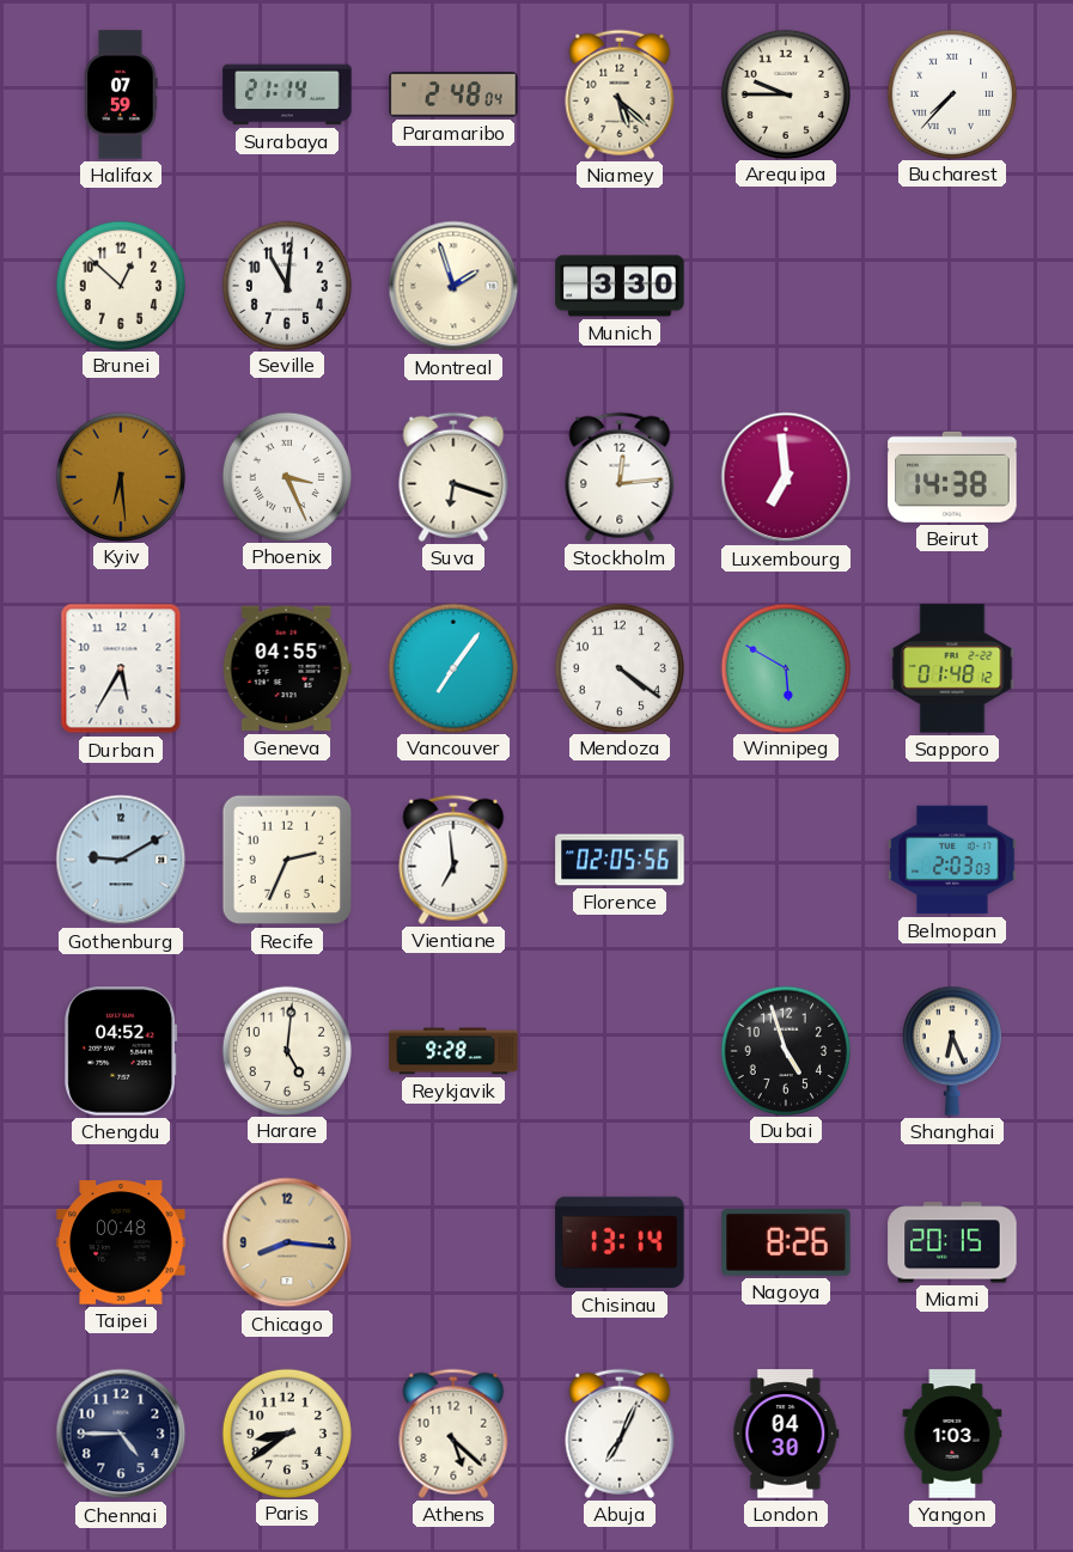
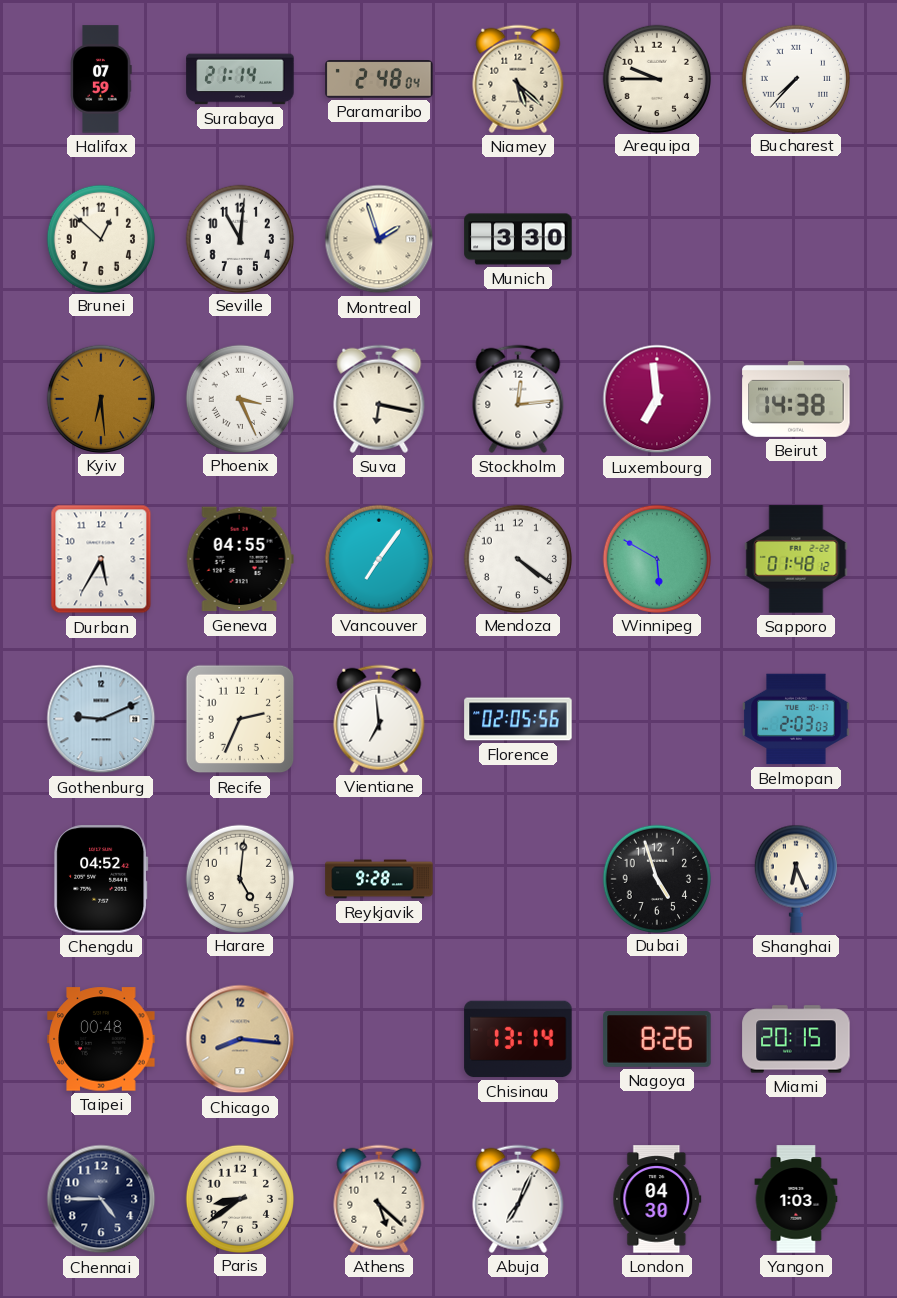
Suva: 6:18 -> 6:17
Gothenburg: 9:10 -> 9:11
